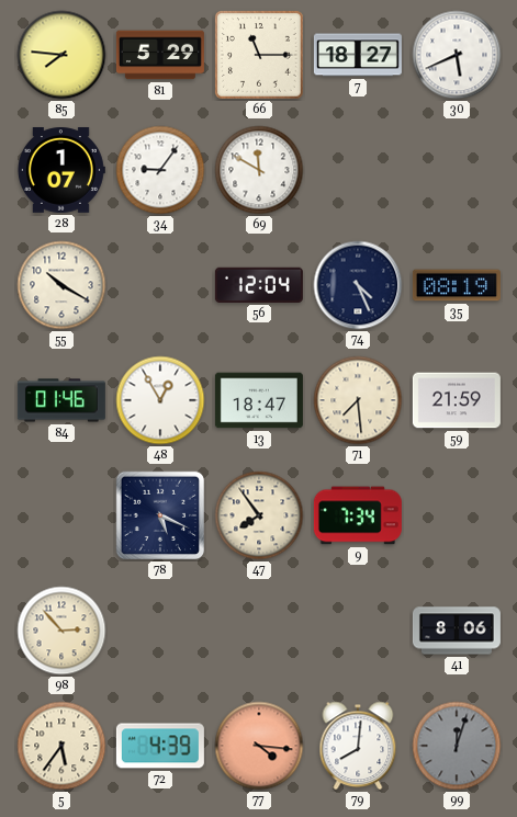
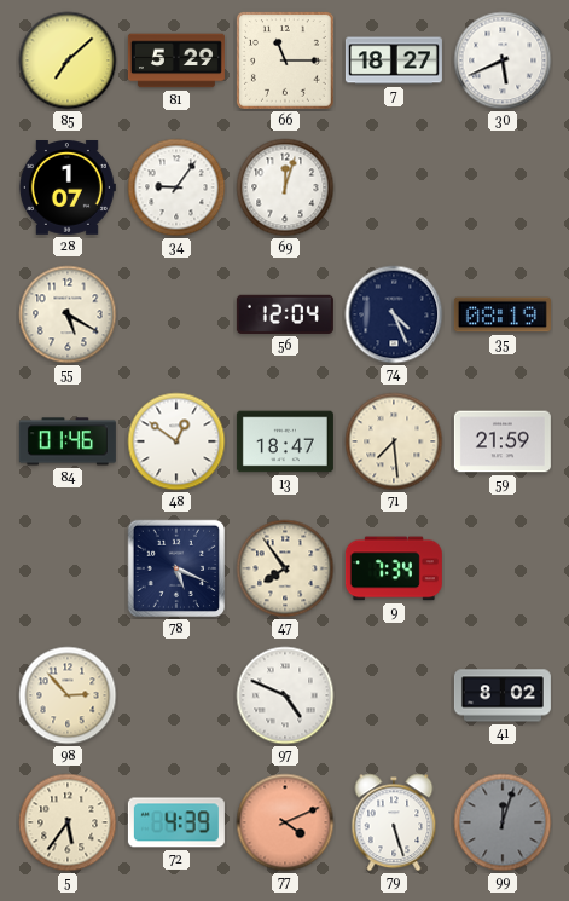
85: 7:46 -> 7:08
69: 11:50 -> 12:03
55: 10:20 -> 5:20
48: 12:55 -> 12:51
97: none -> 4:49
41: 8:06 -> 8:02
77: 4:16 -> 4:11
79: 8:01 -> 5:27
